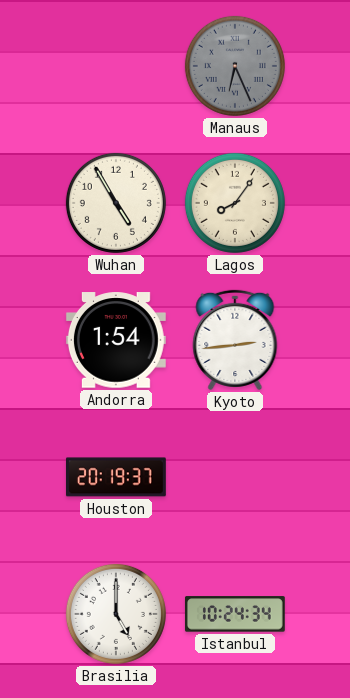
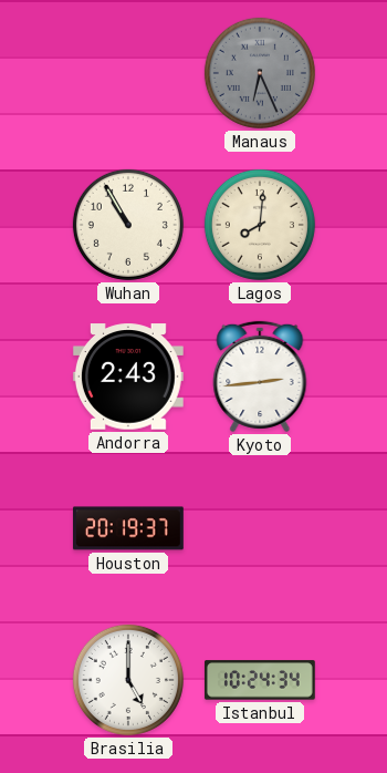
Wuhan: 4:55 -> 10:55
Lagos: 8:06 -> 8:01
Andorra: 1:54 -> 2:43
